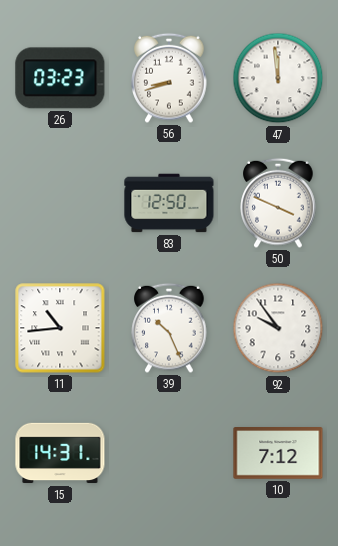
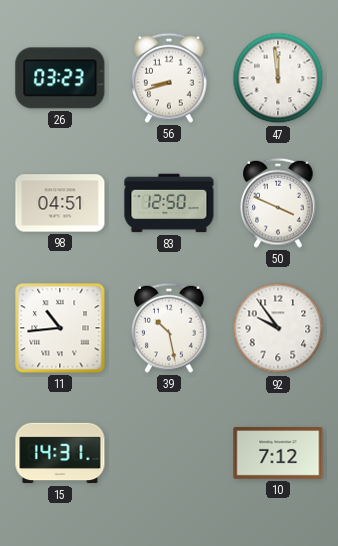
98: none -> 04:51
39: 10:26 -> 10:28
